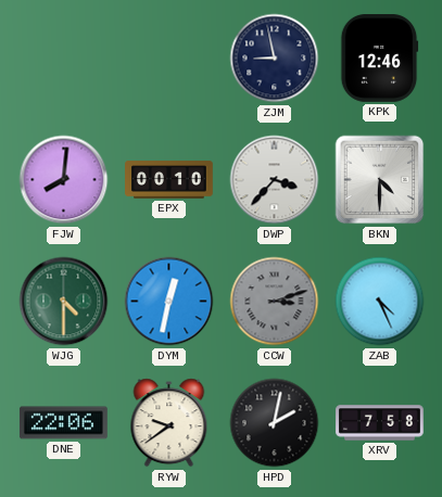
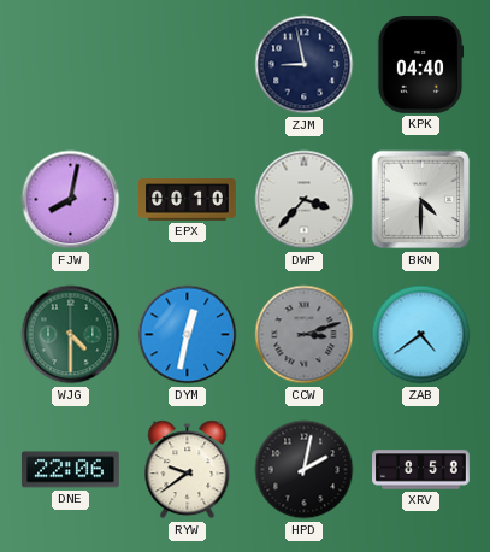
KPK: 12:46 -> 04:40
FJW: 8:01 -> 8:02
ZAB: 4:26 -> 4:39
XRV: 7:58 -> 8:58
